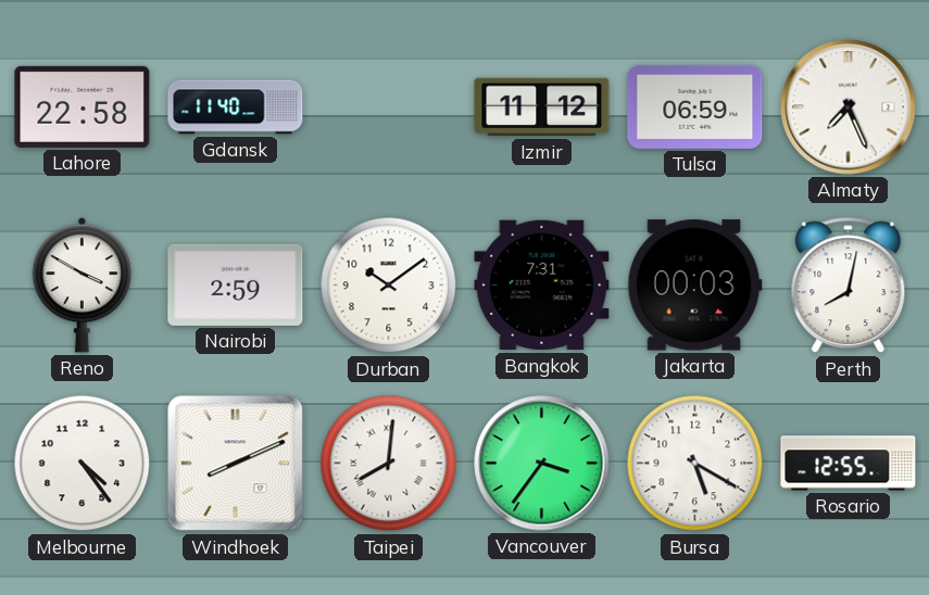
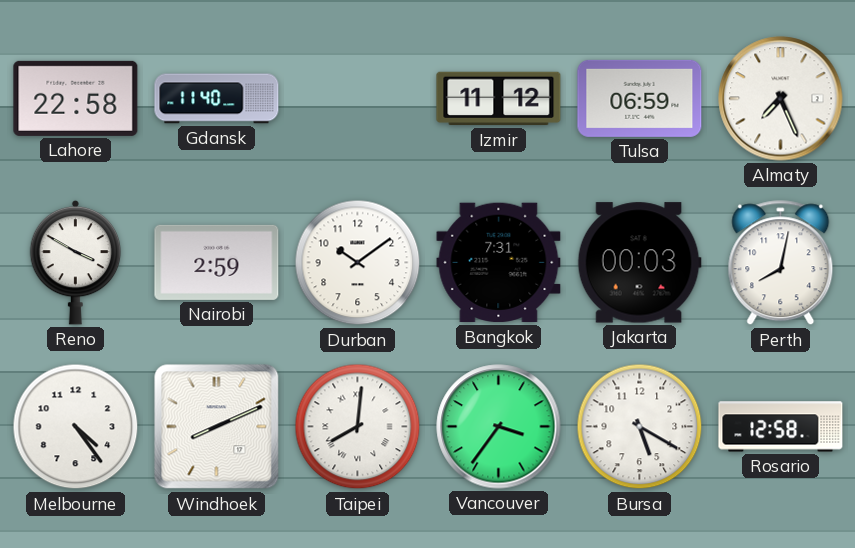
Rosario: 12:55 -> 12:58
